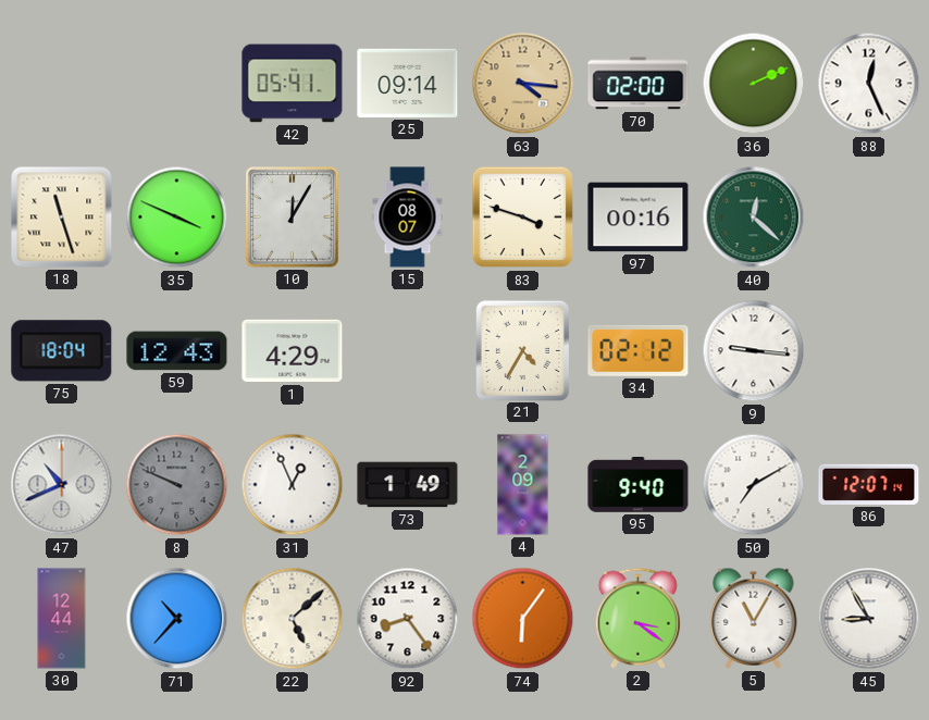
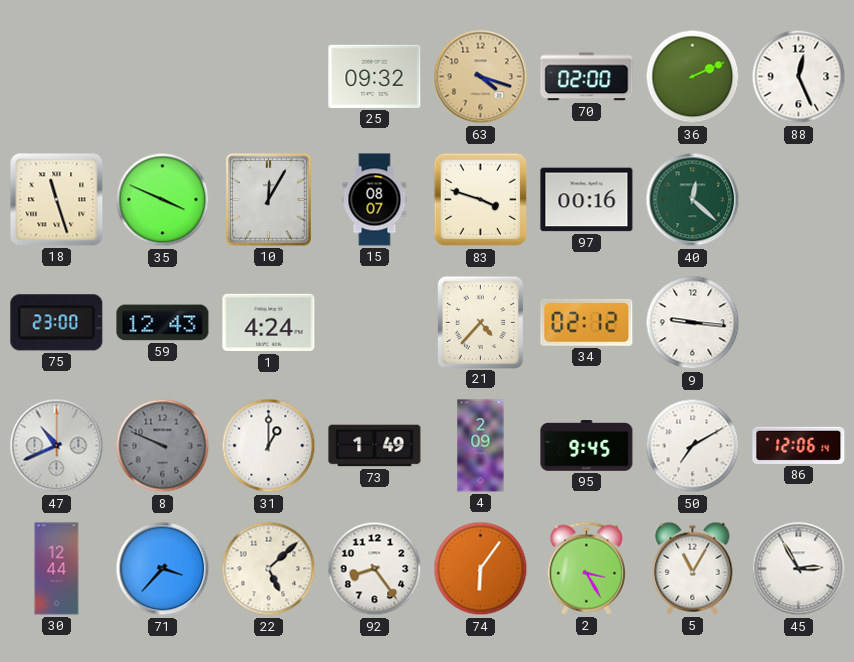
42: 05:41 -> none
25: 09:14 -> 09:32
63: 4:16 -> 4:18
75: 18:04 -> 23:00
1: 4:29 -> 4:24
21: 4:35 -> 4:37
31: 12:56 -> 1:00
95: 9:40 -> 9:45
86: 12:07 -> 12:06
71: 10:37 -> 3:37
2: 3:21 -> 3:25
45: 8:55 -> 2:55
